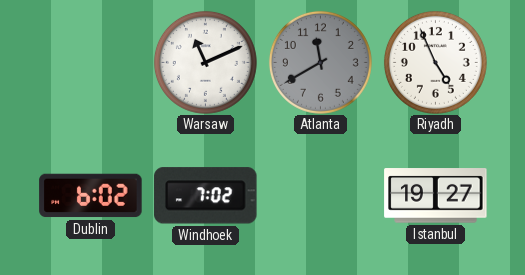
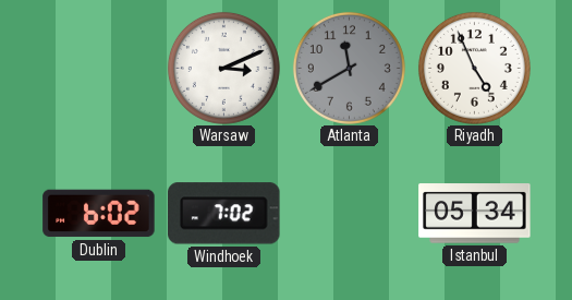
Warsaw: 11:11 -> 3:11
Istanbul: 19:27 -> 05:34
